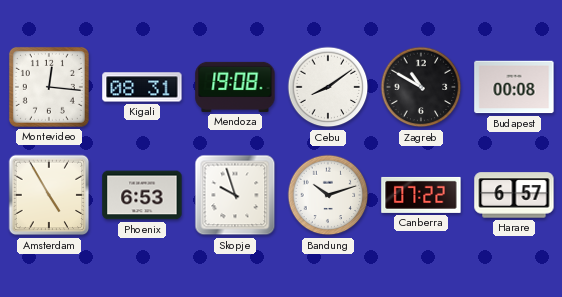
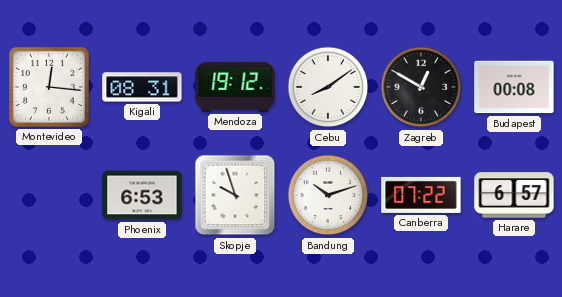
Mendoza: 19:08 -> 19:12
Zagreb: 10:50 -> 12:50
Amsterdam: 4:55 -> none
